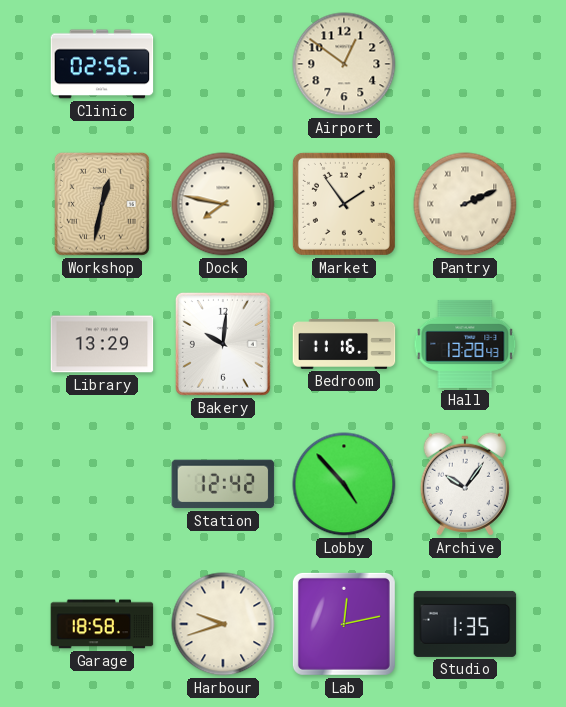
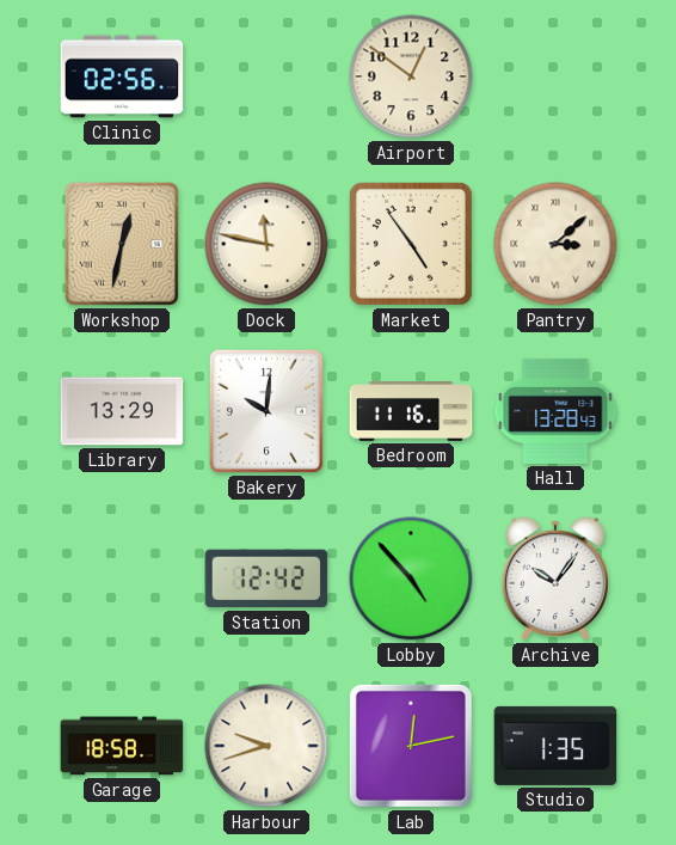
Dock: 7:47 -> 11:47
Market: 1:54 -> 4:54
Pantry: 2:11 -> 3:08
